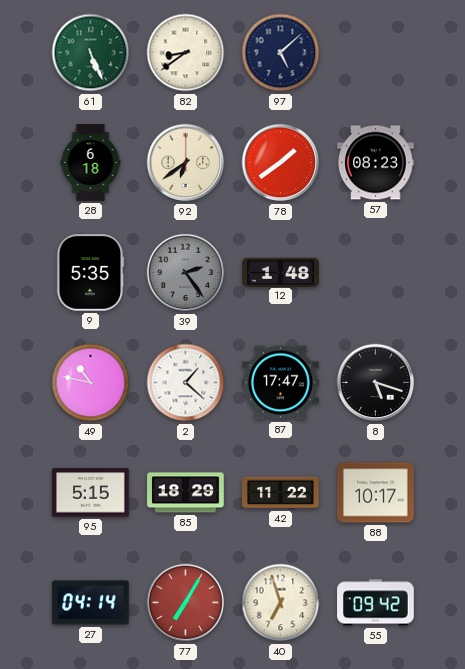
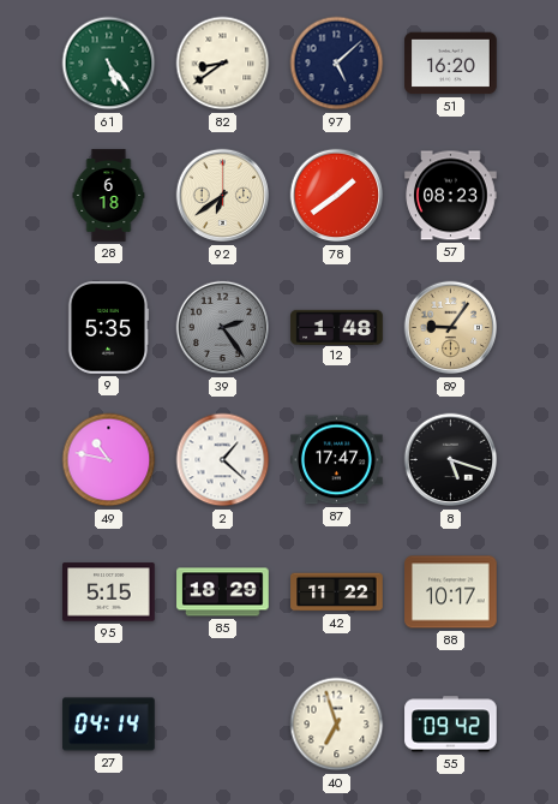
61: 5:26 -> 5:24
51: none -> 16:20
89: none -> 9:06
77: 7:05 -> none
